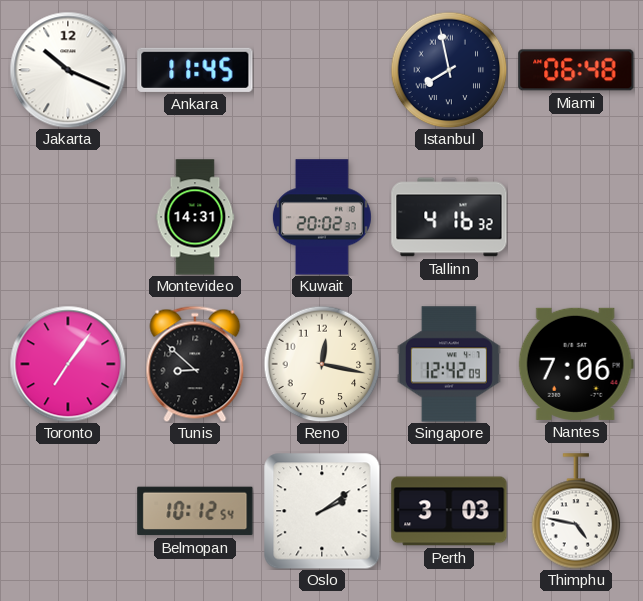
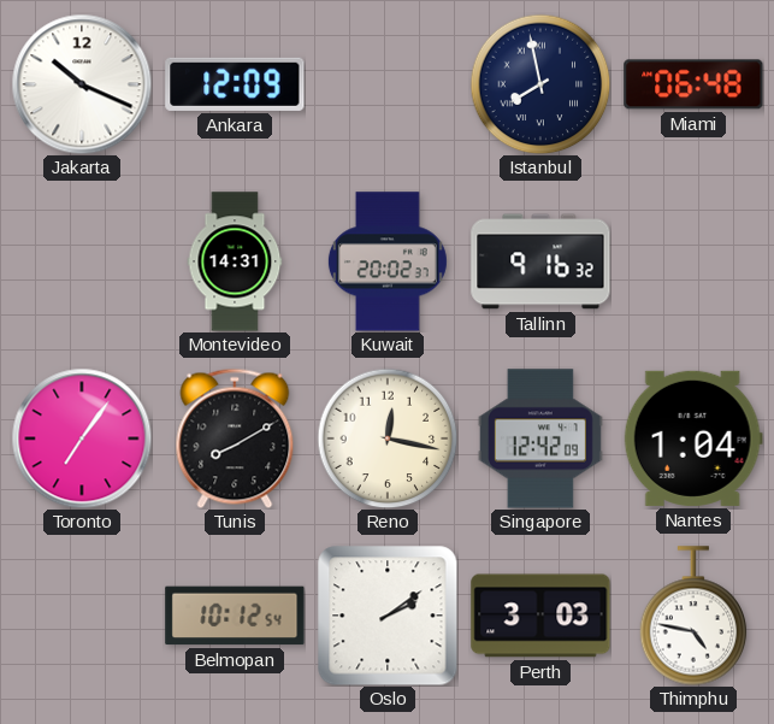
Ankara: 11:45 -> 12:09
Tallinn: 4:16 -> 9:16
Tunis: 8:52 -> 8:10
Nantes: 7:06 -> 1:04
